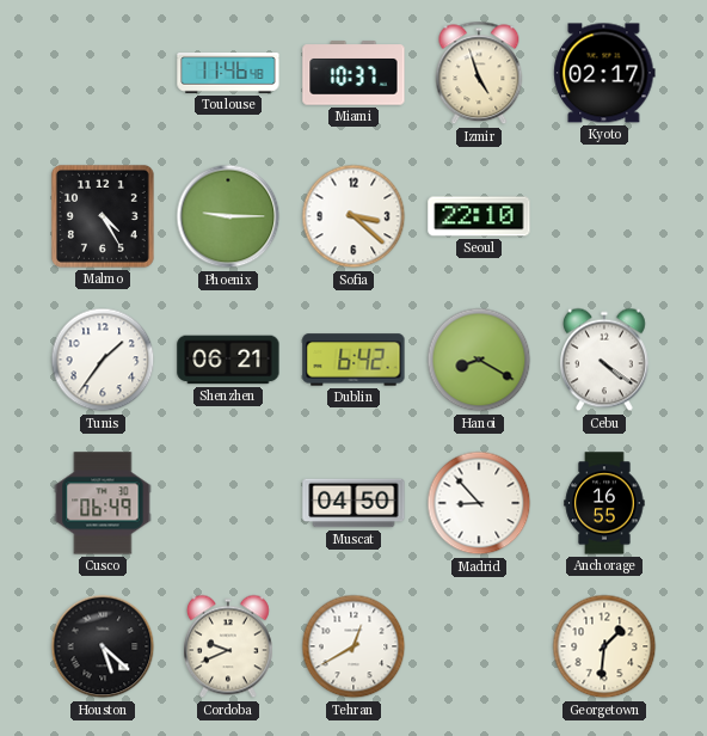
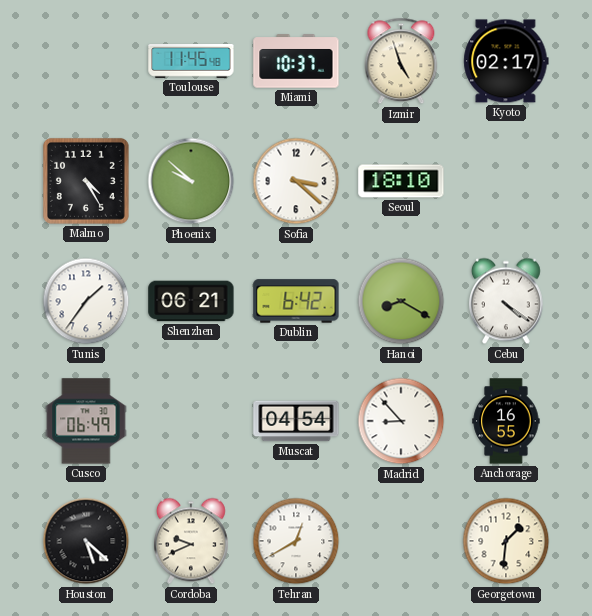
Toulouse: 11:46 -> 11:45
Phoenix: 9:15 -> 9:52
Seoul: 22:10 -> 18:10
Muscat: 04:50 -> 04:54
